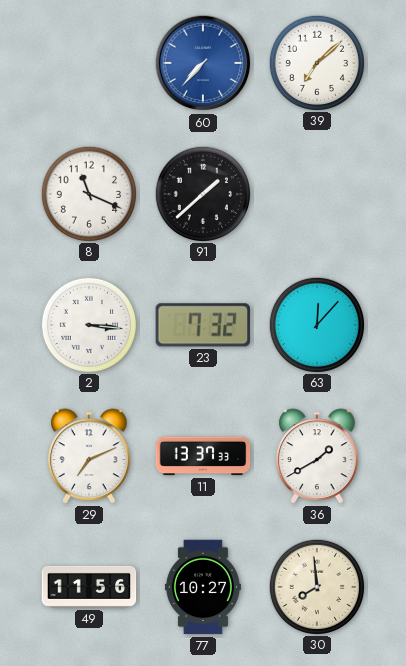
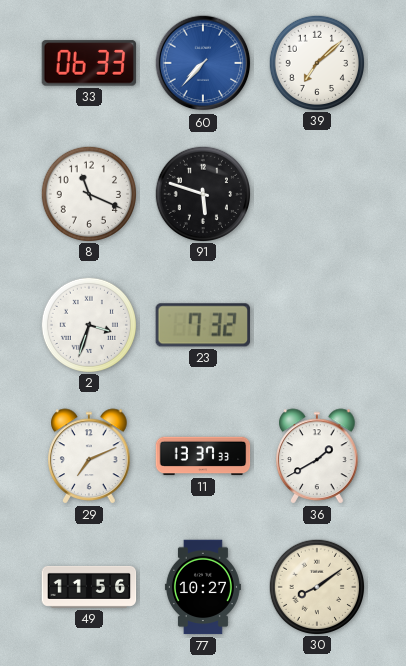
33: none -> 06:33
91: 1:38 -> 5:48
2: 3:16 -> 3:33
63: 12:07 -> none
30: 7:59 -> 8:09
